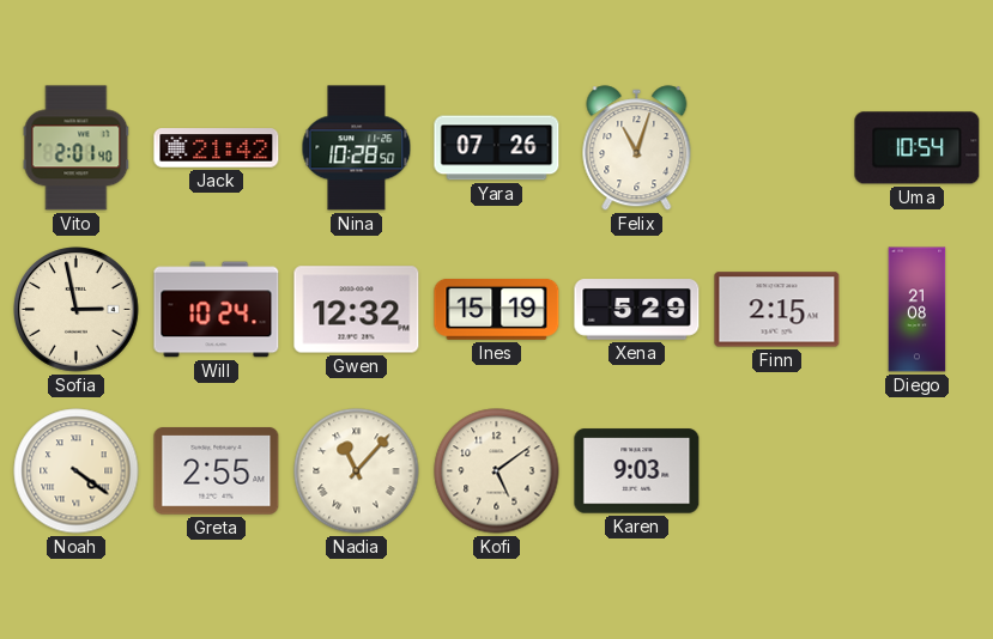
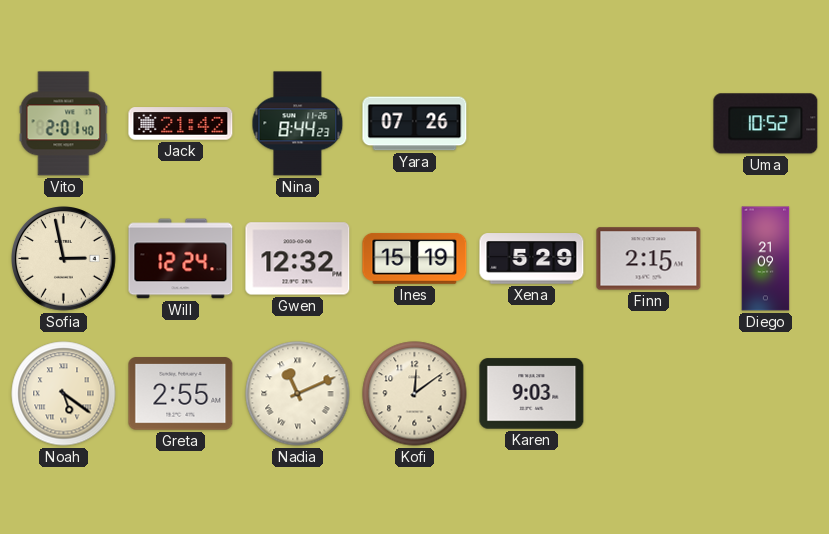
Nina: 10:28 -> 8:44
Felix: 11:03 -> none
Uma: 10:54 -> 10:52
Will: 10:24 -> 12:24
Diego: 21:08 -> 21:09
Noah: 4:21 -> 5:21
Nadia: 11:07 -> 11:11
Kofi: 5:09 -> 12:09
